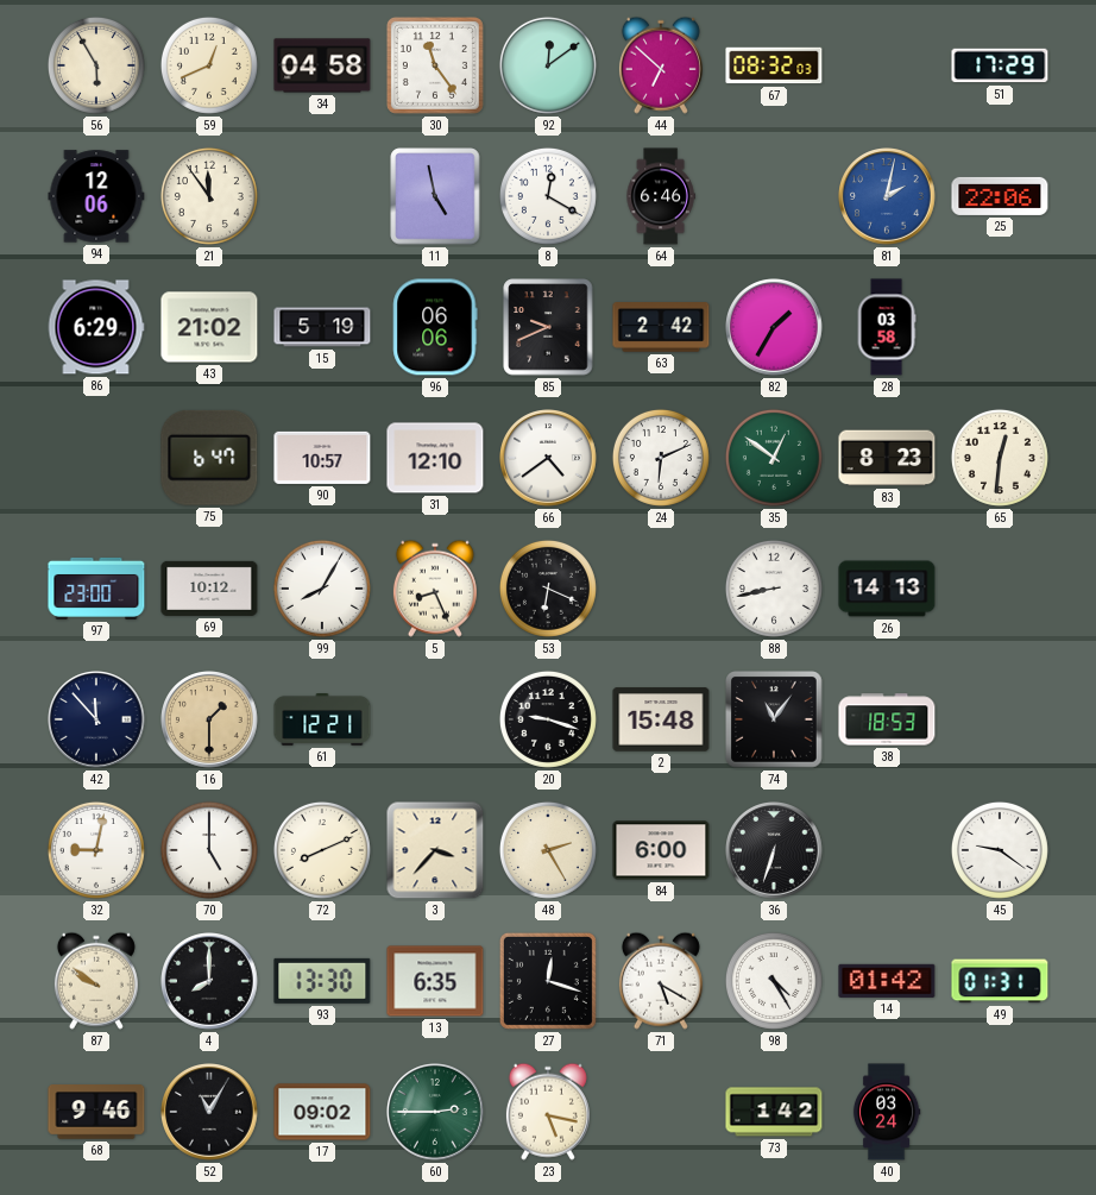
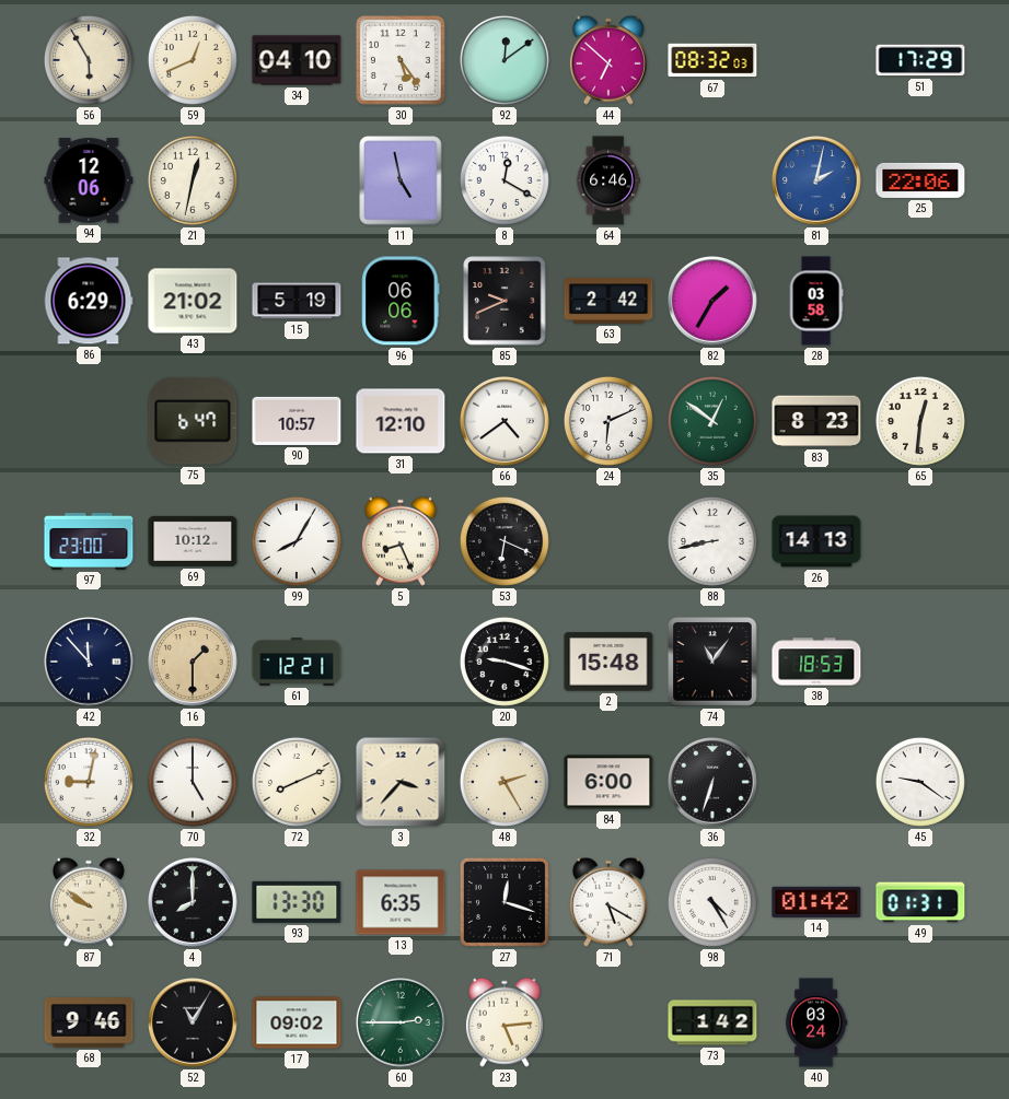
34: 04:58 -> 04:10
30: 11:24 -> 5:24
21: 11:54 -> 12:32
23: 5:17 -> 5:14
